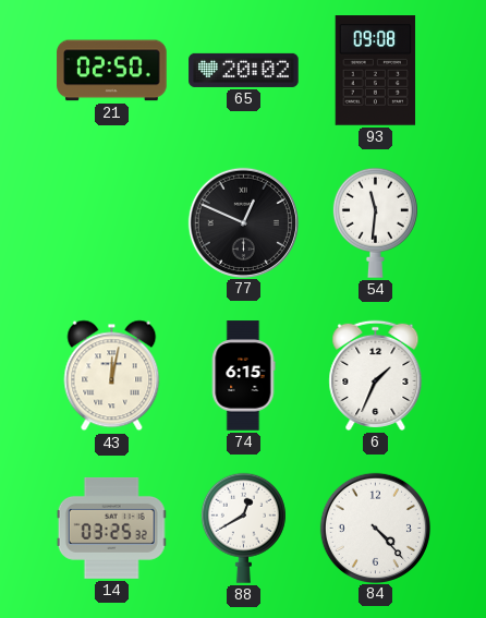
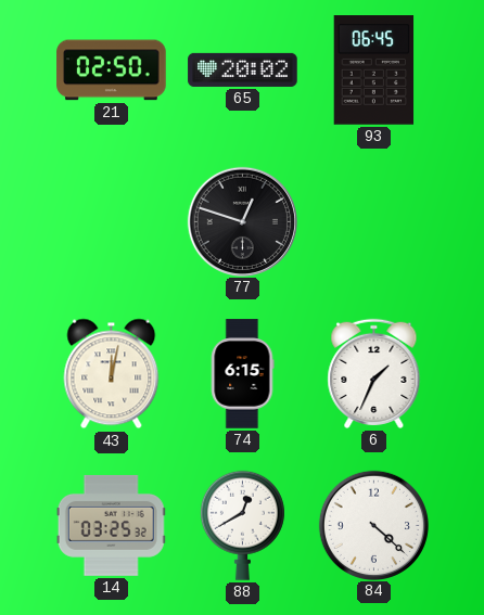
93: 09:08 -> 06:45
77: 12:49 -> 12:48
54: 11:31 -> none
84: 4:23 -> 4:22
